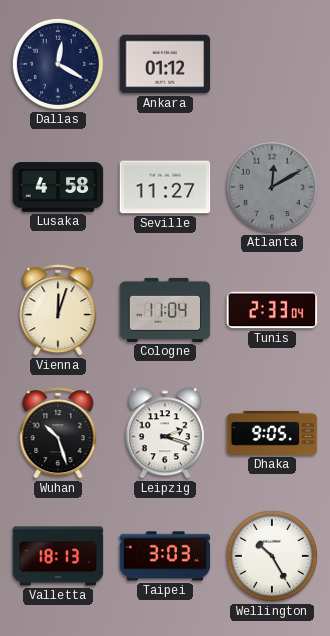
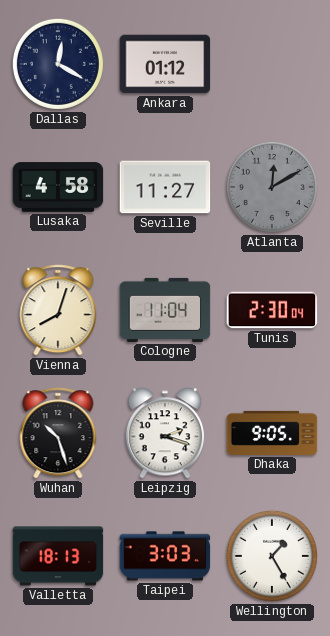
Vienna: 12:03 -> 8:03
Tunis: 2:33 -> 2:30
Wellington: 10:25 -> 1:25
